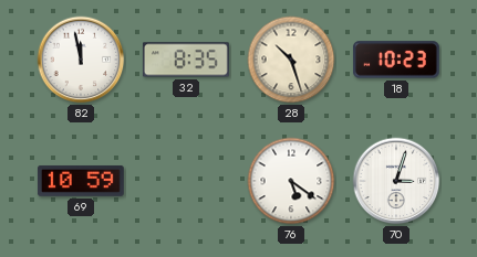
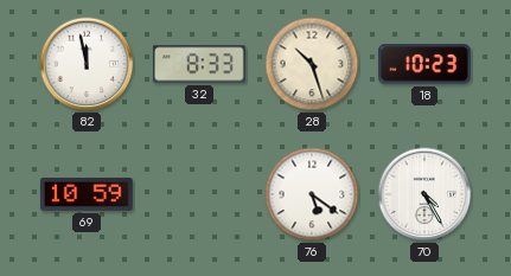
32: 8:35 -> 8:33
70: 3:03 -> 4:25
